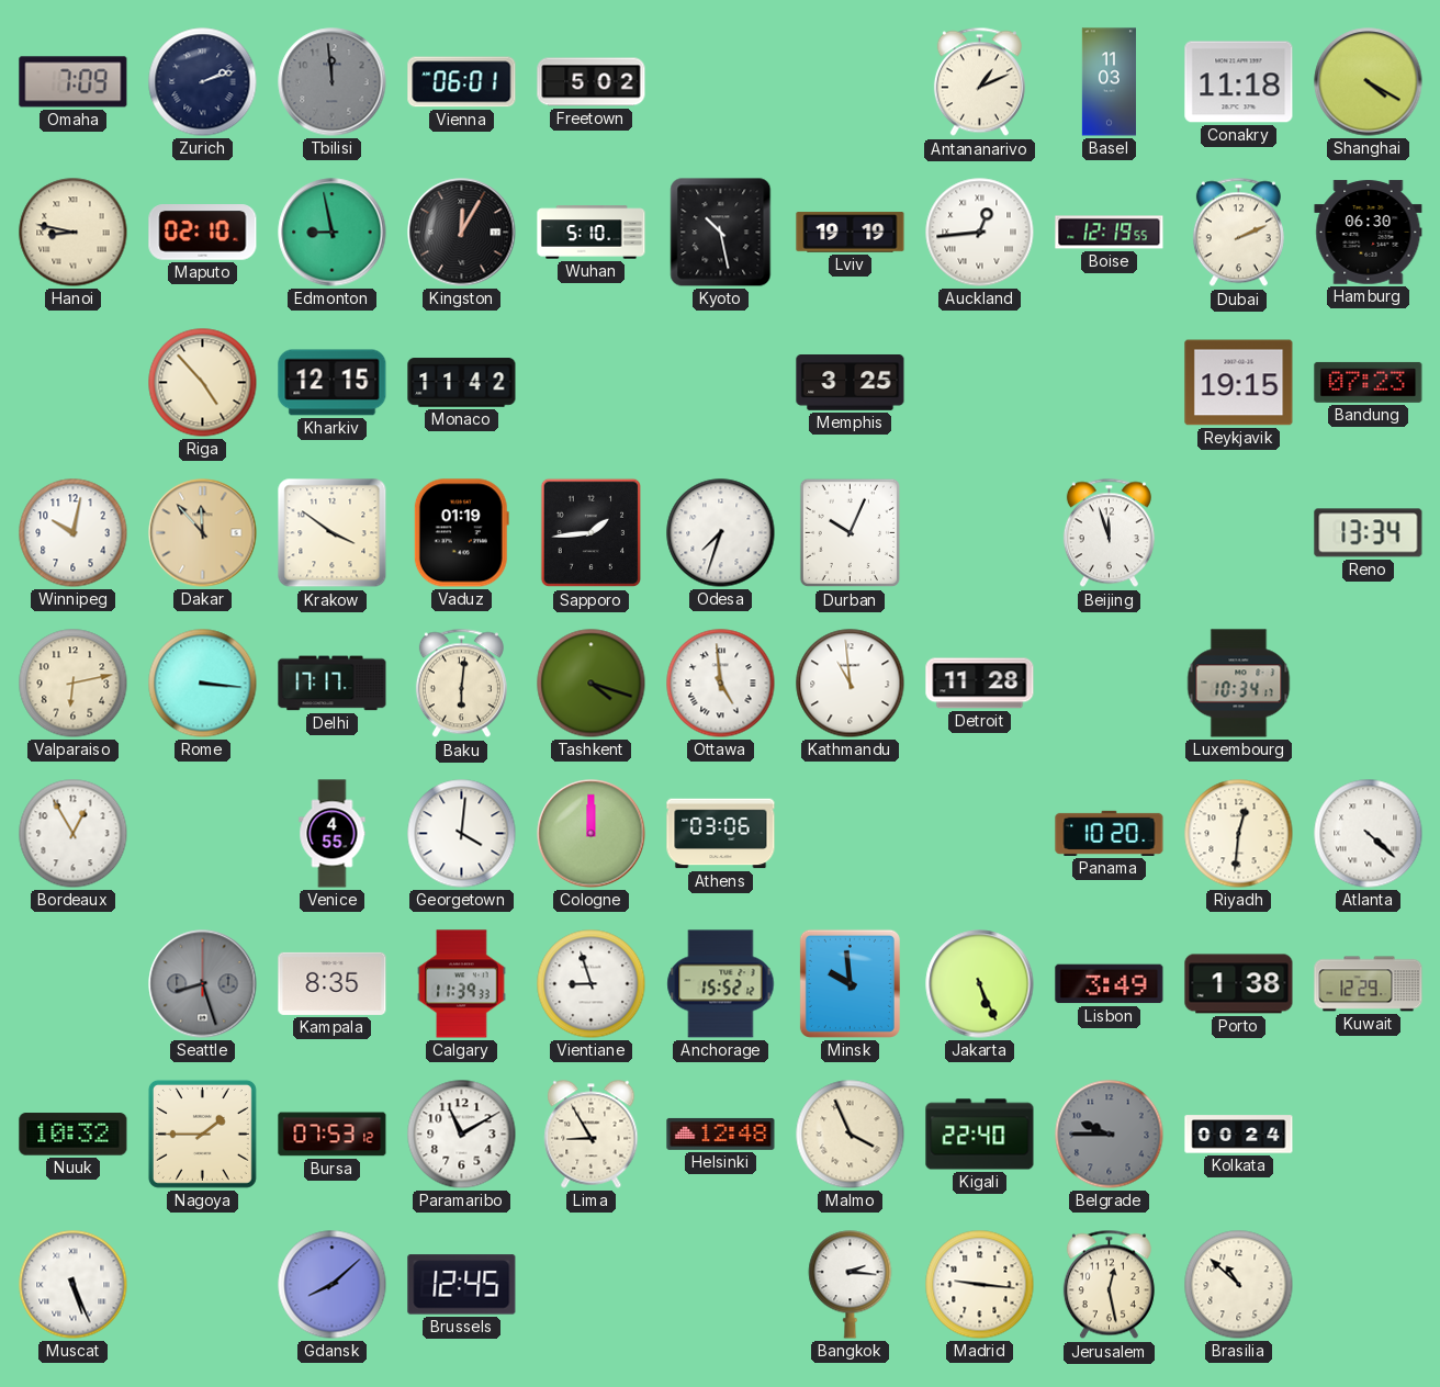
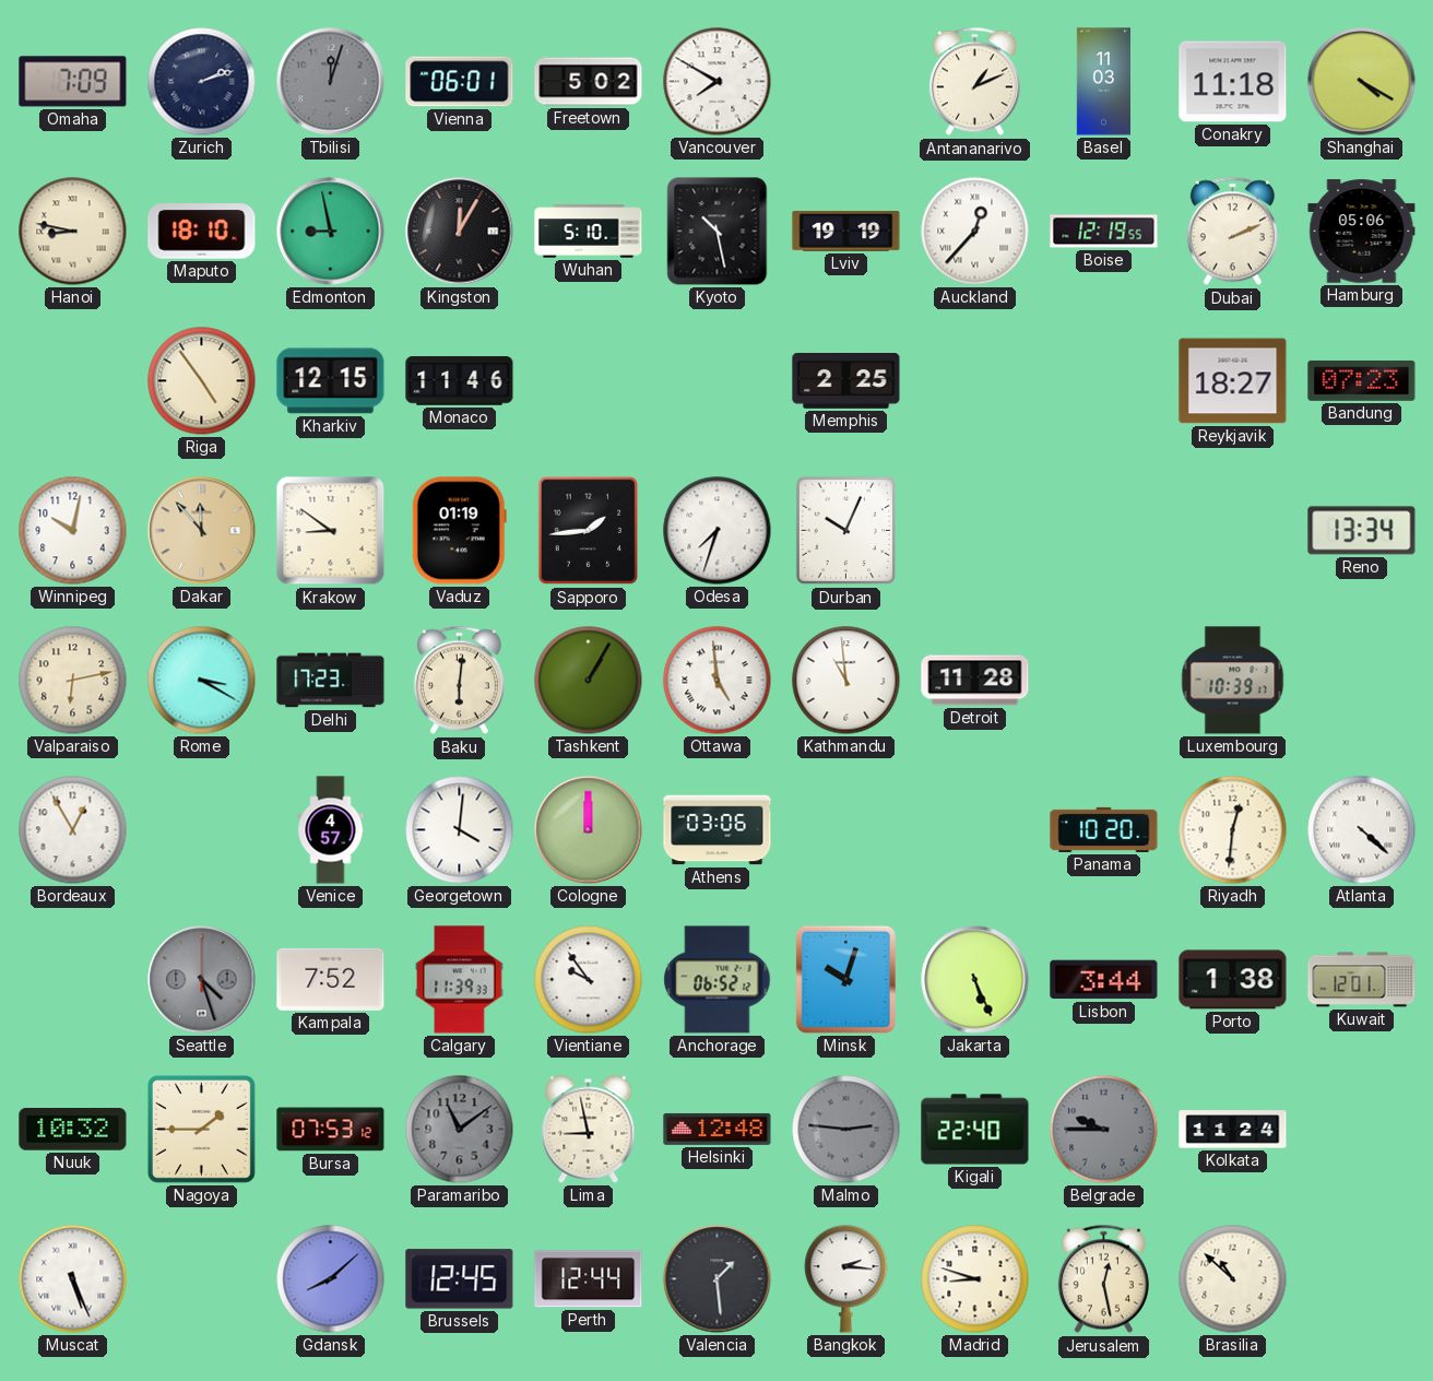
Tbilisi: 11:59 -> 12:03
Vancouver: none -> 7:50
Maputo: 02:10 -> 18:10
Auckland: 12:44 -> 12:37
Hamburg: 06:30 -> 05:06
Riga: 4:53 -> 4:54
Monaco: 11:42 -> 11:46
Memphis: 3:25 -> 2:25
Reykjavik: 19:15 -> 18:27
Krakow: 3:51 -> 8:51
Beijing: 11:57 -> none
Rome: 3:16 -> 3:20
Delhi: 17:17 -> 17:23
Tashkent: 4:18 -> 1:05
Luxembourg: 10:34 -> 10:39
Venice: 4:55 -> 4:57
Seattle: 8:27 -> 4:27
Kampala: 8:35 -> 7:52
Vientiane: 8:57 -> 9:54
Anchorage: 15:52 -> 06:52
Minsk: 9:59 -> 10:03
Lisbon: 3:49 -> 3:44
Kuwait: 12:29 -> 12:01
Paramaribo: 11:10 -> 11:09
Paramaribo dial: white -> grey
Lima: 8:55 -> 8:58
Malmo: 3:56 -> 2:46
Malmo dial: cream -> grey
Kolkata: 00:24 -> 11:24
Perth: none -> 12:44
Valencia: none -> 1:29
Madrid: 9:16 -> 8:48
